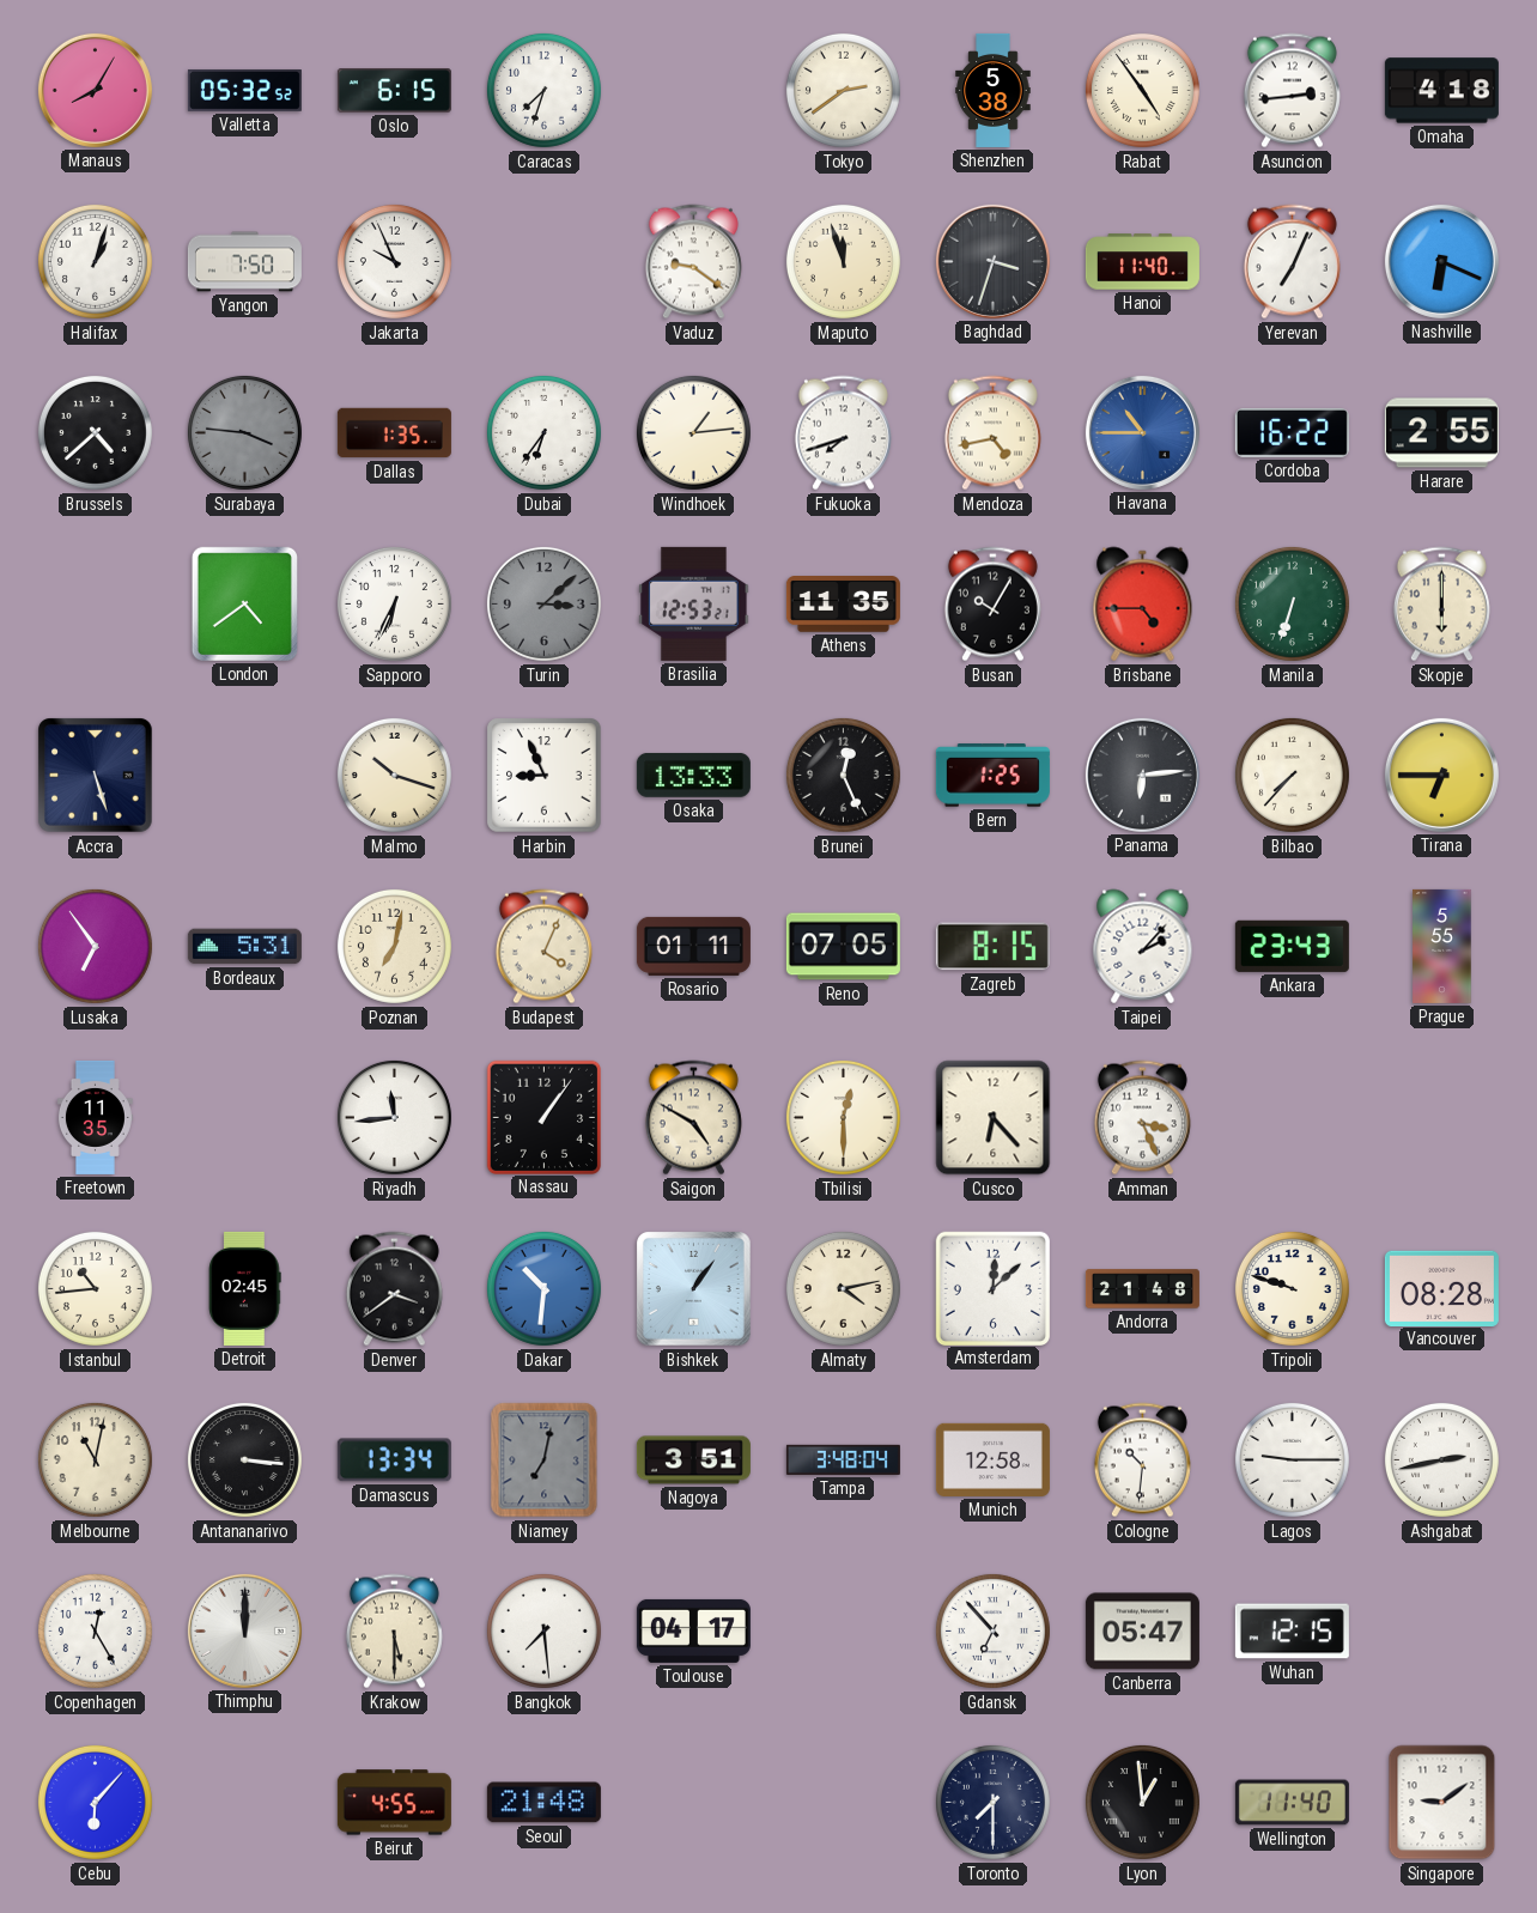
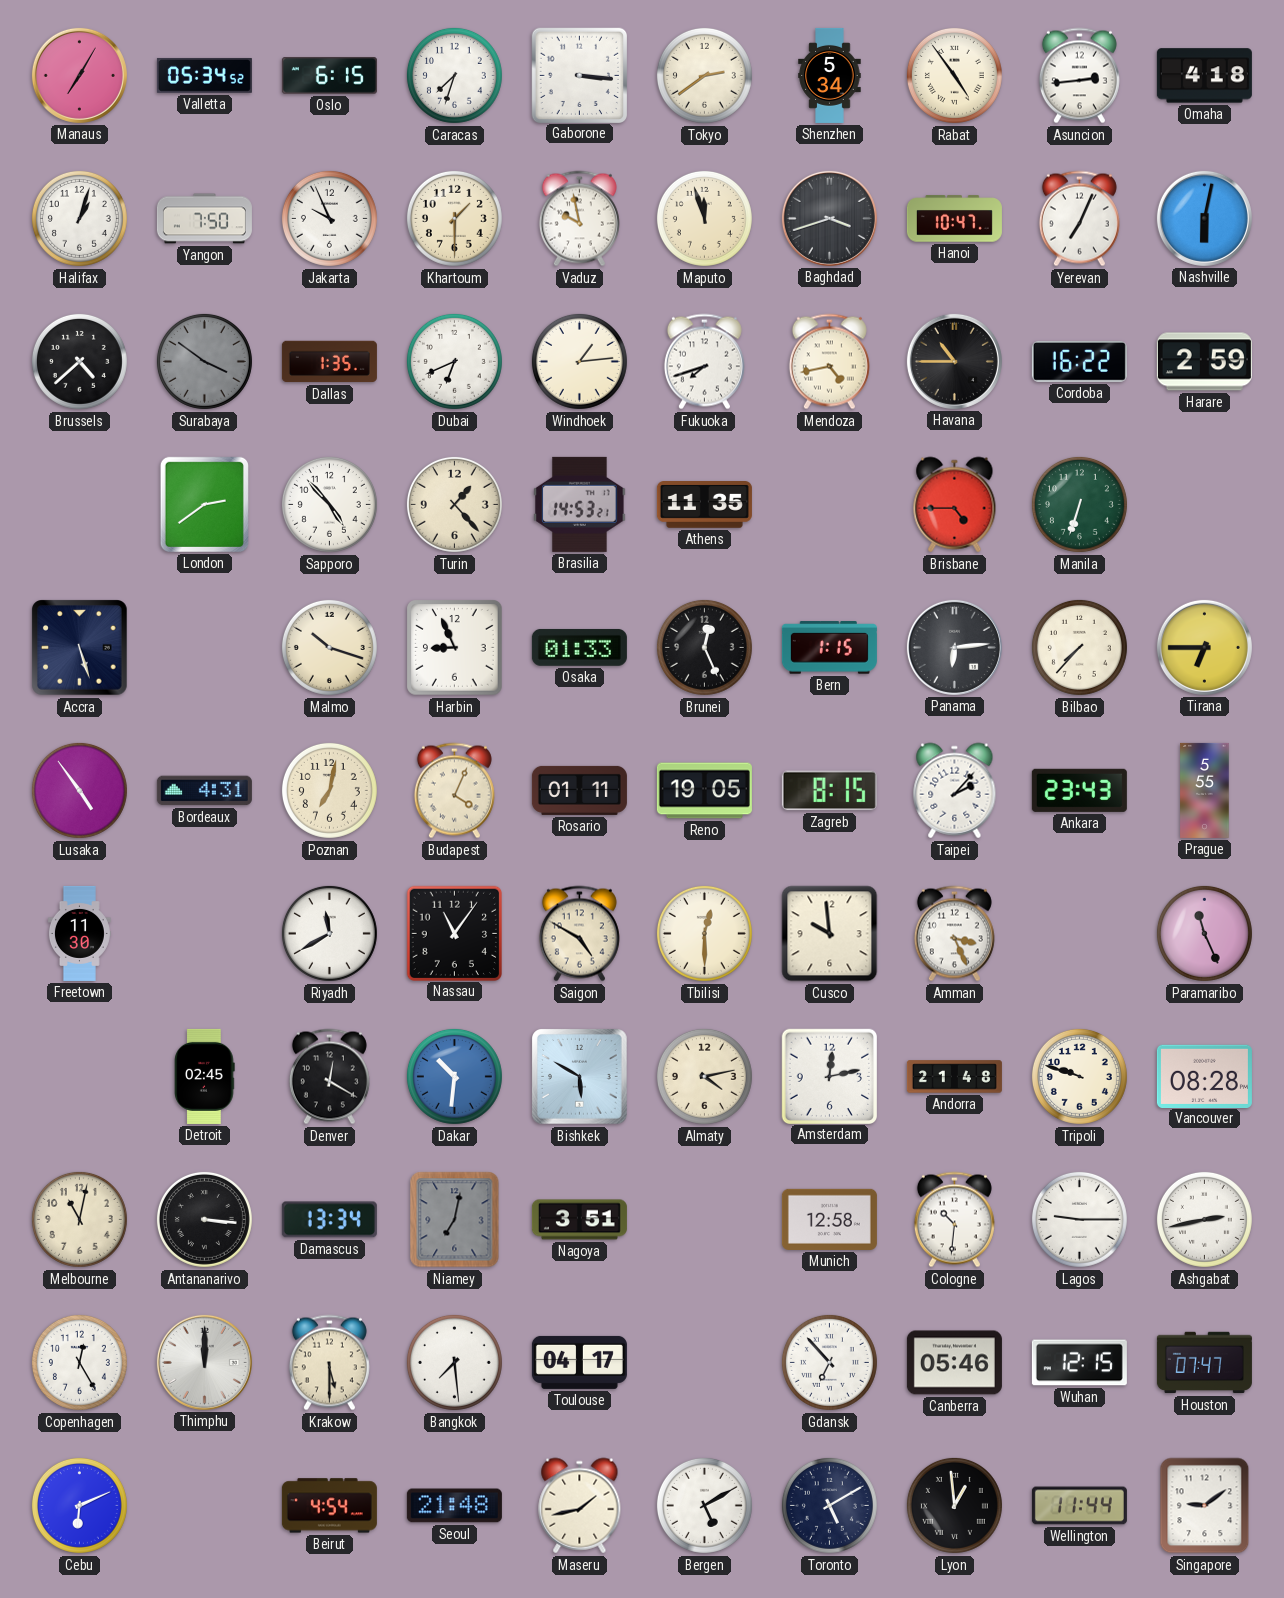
Manaus: 8:05 -> 7:05
Valletta: 05:32 -> 05:34
Gaborone: none -> 3:16
Shenzhen: 5:38 -> 5:34
Khartoum: none -> 1:30
Vaduz: 9:21 -> 9:58
Baghdad: 3:33 -> 3:42
Hanoi: 11:40 -> 10:47
Nashville: 6:19 -> 6:02
Surabaya: 3:46 -> 3:51
Dubai: 6:36 -> 6:41
Havana dial: blue -> black
Harare: 2:55 -> 2:59
London: 4:39 -> 2:39
Sapporo: 6:34 -> 4:53
Turin: 3:08 -> 1:23
Turin dial: grey -> cream
Brasilia: 12:53 -> 14:53
Busan: 10:05 -> none
Skopje: 6:00 -> none
Osaka: 13:33 -> 01:33
Bern: 1:25 -> 1:15
Lusaka: 6:54 -> 4:54
Bordeaux: 5:31 -> 4:31
Reno: 07:05 -> 19:05
Freetown: 11:35 -> 11:30
Riyadh: 11:44 -> 11:40
Nassau: 1:06 -> 11:06
Cusco: 6:23 -> 9:59
Paramaribo: none -> 11:26
Istanbul: 10:44 -> none
Denver: 3:39 -> 12:20
Bishkek: 1:06 -> 5:50
Amsterdam: 12:08 -> 12:13
Tampa: 3:48 -> none
Canberra: 05:47 -> 05:46
Houston: none -> 07:47
Cebu: 6:07 -> 6:11
Beirut: 4:55 -> 4:54
Maseru: none -> 1:43
Bergen: none -> 5:10
Toronto: 7:30 -> 5:10
Wellington: 11:40 -> 11:44
